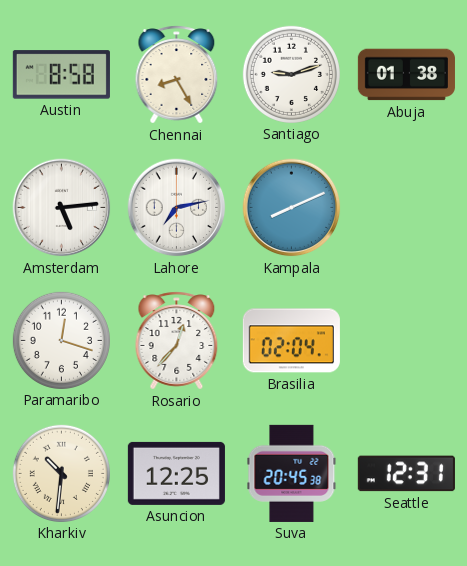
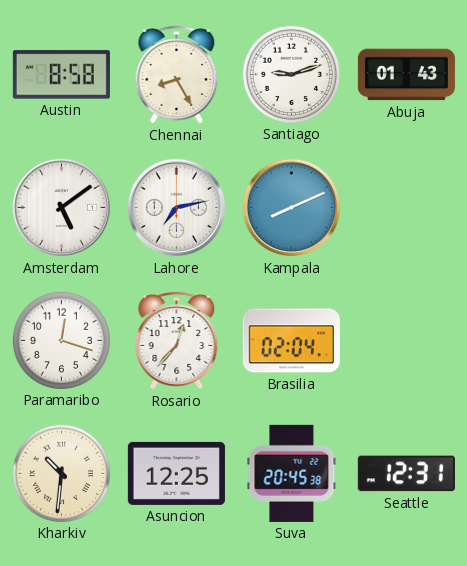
Abuja: 01:38 -> 01:43
Amsterdam: 5:14 -> 5:09
